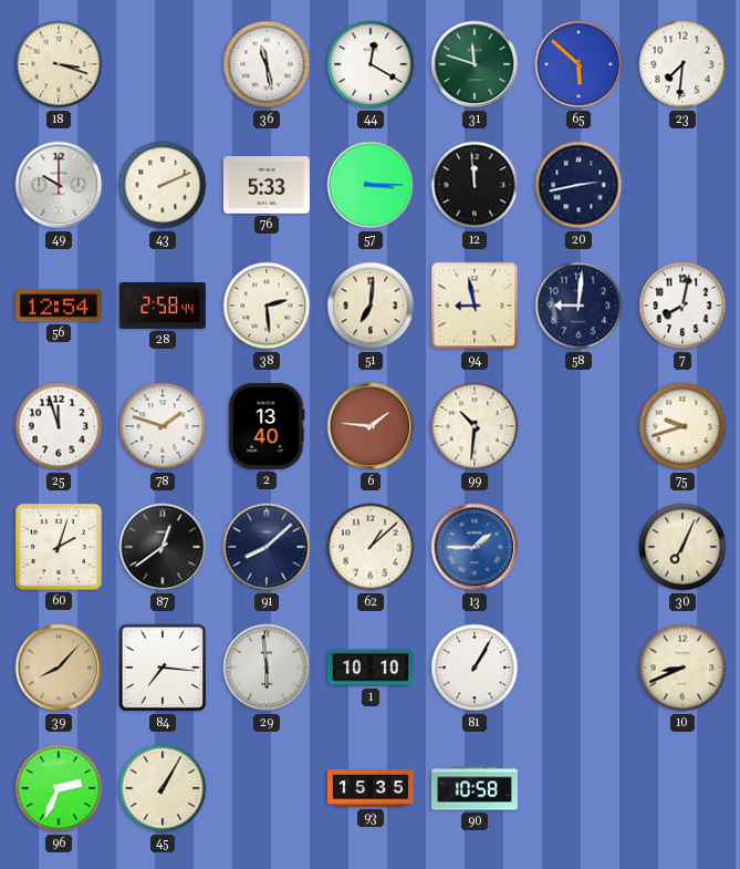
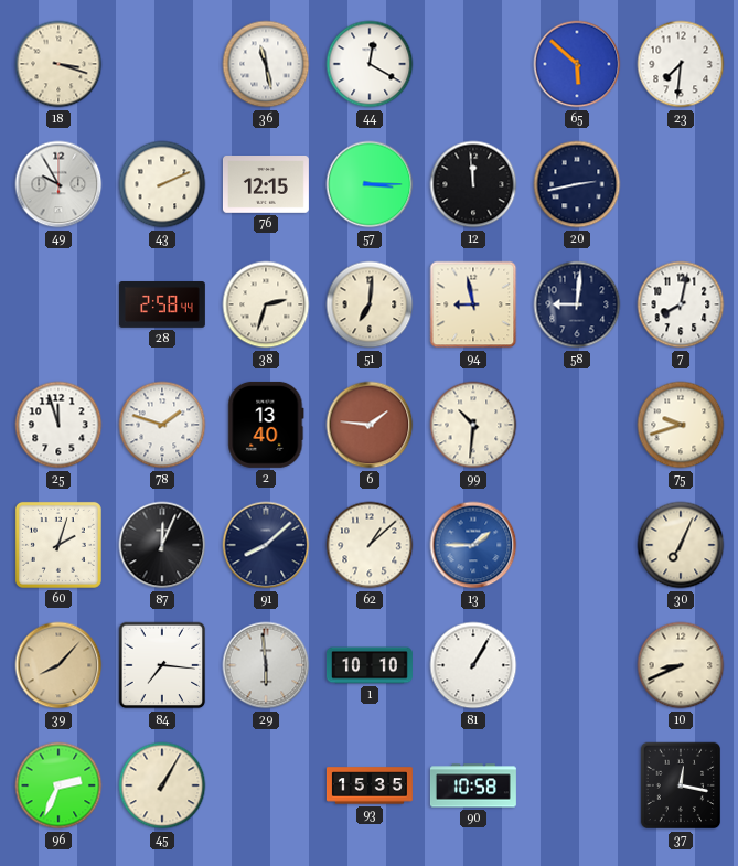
31: 11:48 -> none
49: 10:00 -> 9:55
76: 5:33 -> 12:15
56: 12:54 -> none
38: 2:29 -> 2:33
87: 12:39 -> 12:04
37: none -> 12:17
